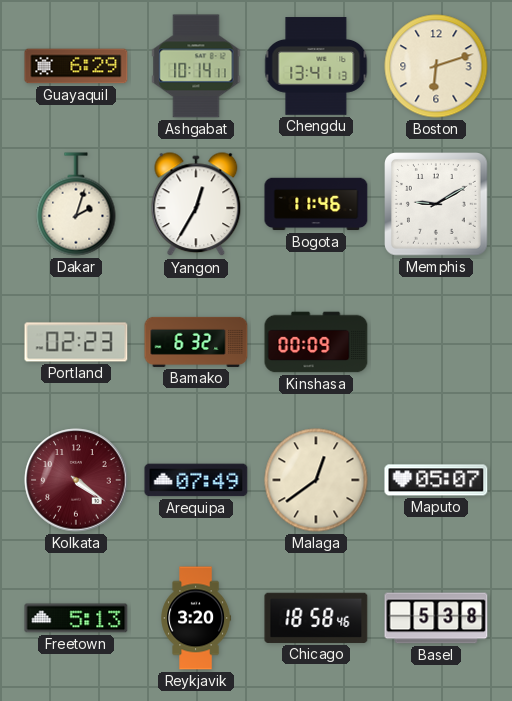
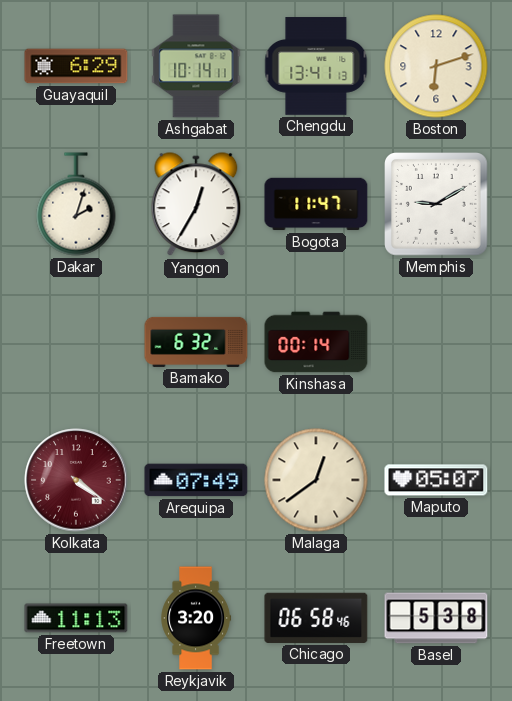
Bogota: 11:46 -> 11:47
Portland: 02:23 -> none
Kinshasa: 00:09 -> 00:14
Freetown: 5:13 -> 11:13
Chicago: 18:58 -> 06:58
